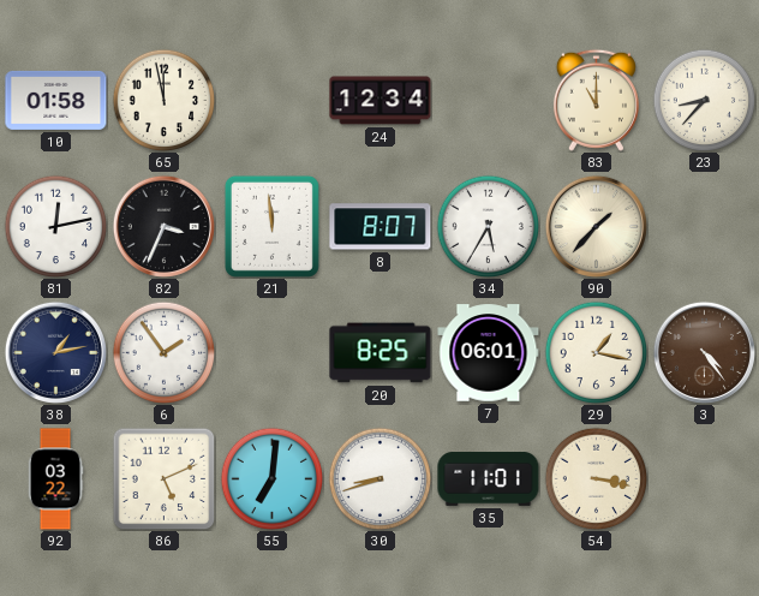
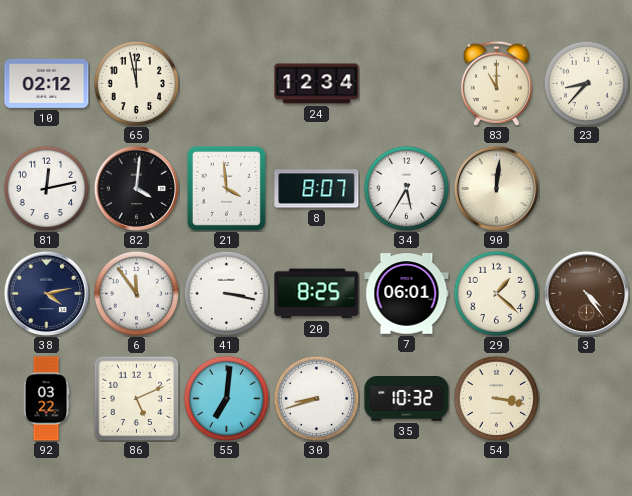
10: 01:58 -> 02:12
82: 3:34 -> 4:01
21: 11:59 -> 3:59
90: 1:37 -> 12:01
38: 1:13 -> 4:13
6: 1:54 -> 11:54
41: none -> 3:17
29: 1:17 -> 1:22
35: 11:01 -> 10:32
